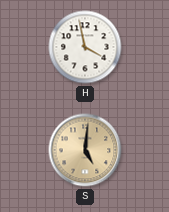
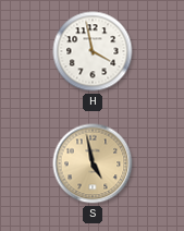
S: 5:01 -> 4:58
